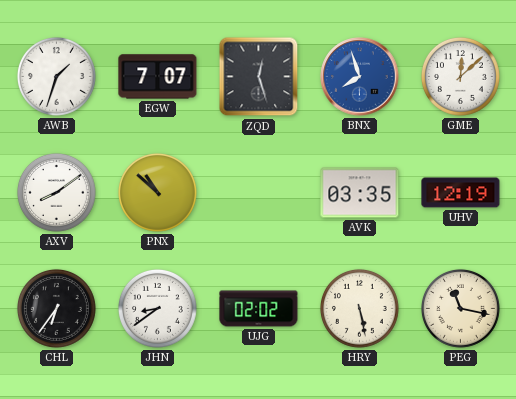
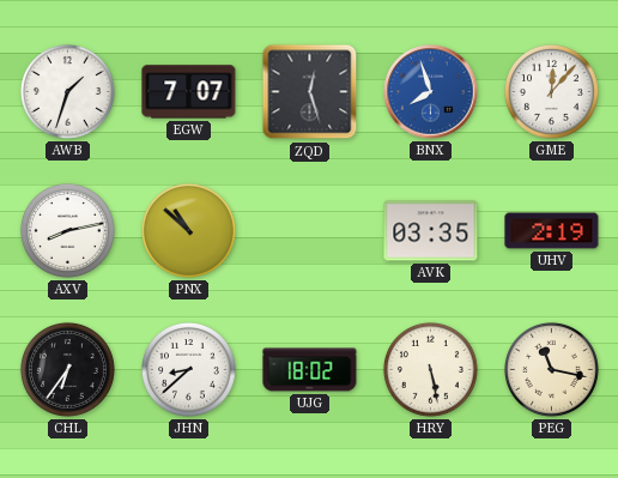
GME: 12:08 -> 12:07
AXV: 8:09 -> 8:13
UHV: 12:19 -> 2:19
JHN: 8:39 -> 8:38
UJG: 02:02 -> 18:02
